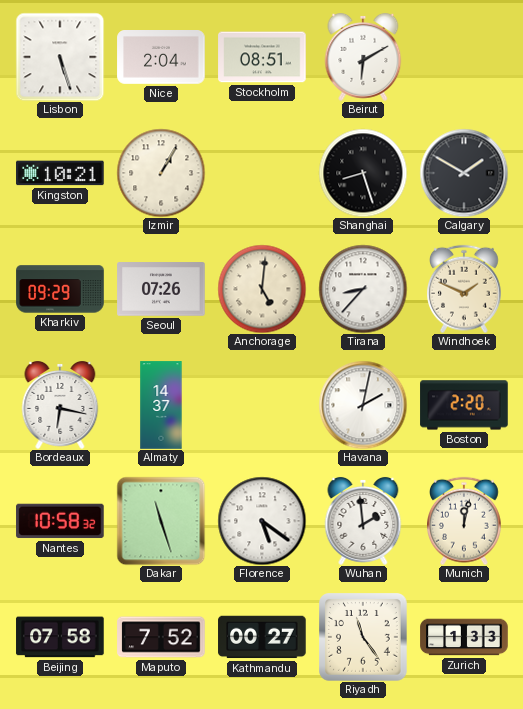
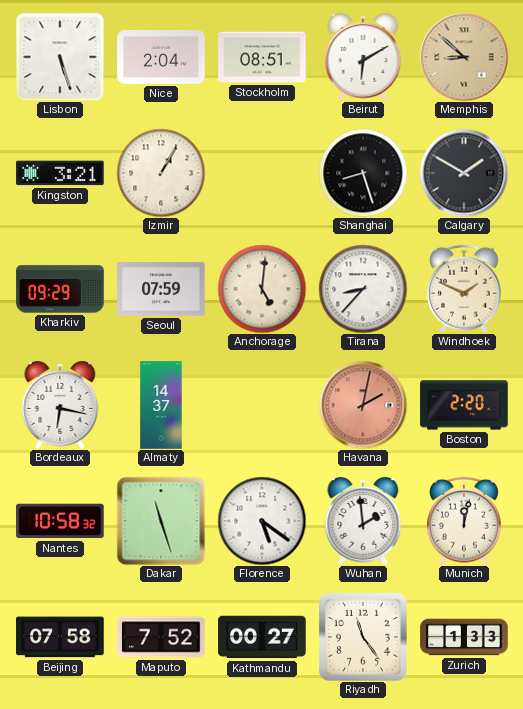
Memphis: none -> 8:52
Kingston: 10:21 -> 3:21
Seoul: 07:26 -> 07:59
Havana dial: white -> salmon
